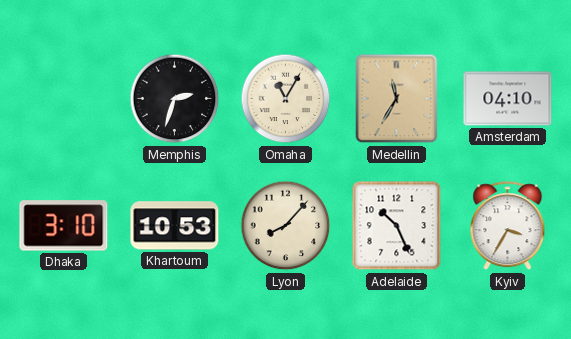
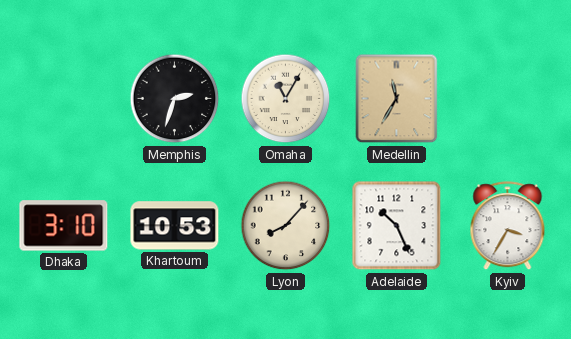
Amsterdam: 04:10 -> none
